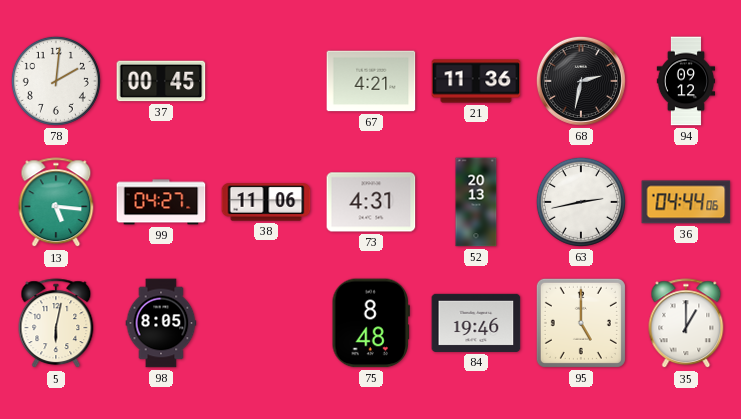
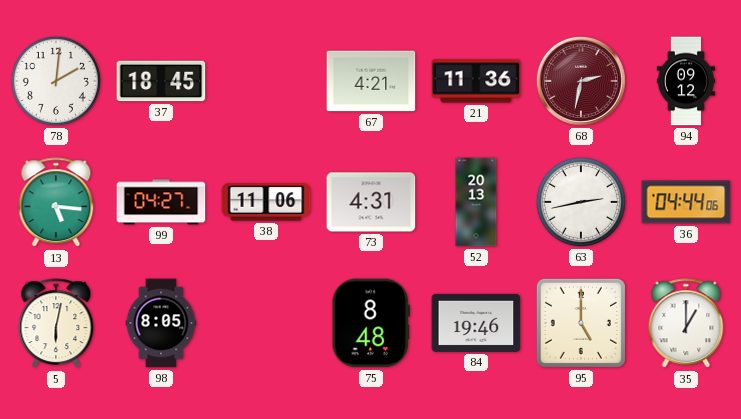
37: 00:45 -> 18:45
68 dial: black -> burgundy
